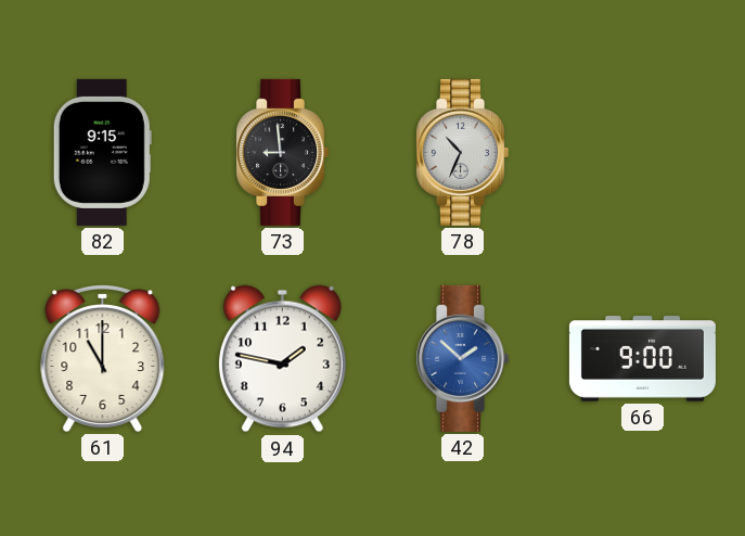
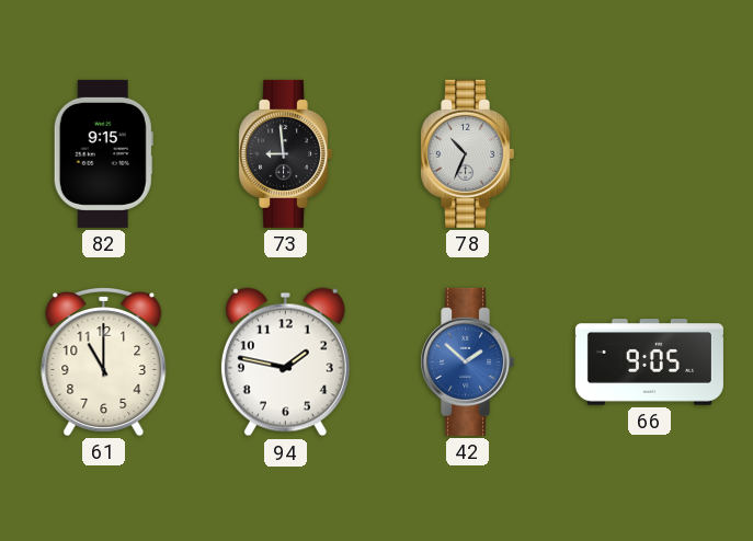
66: 9:00 -> 9:05
